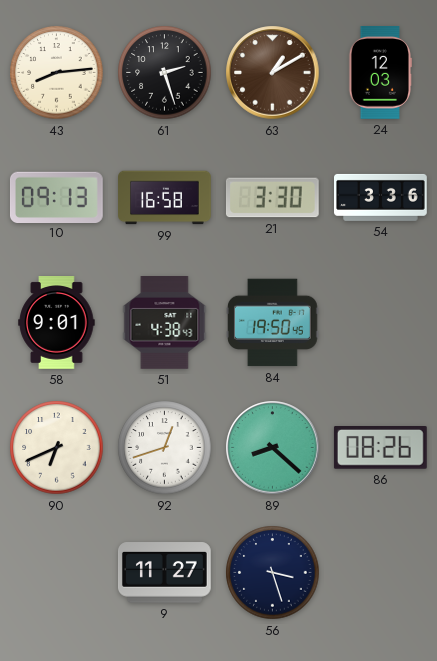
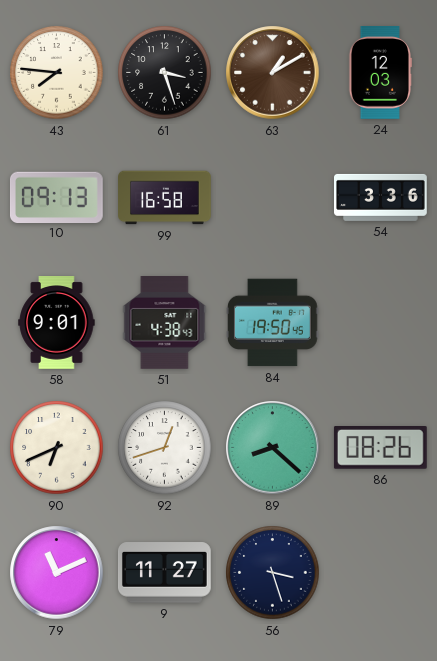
43: 8:14 -> 7:46
61: 2:27 -> 3:27
21: 3:30 -> none
79: none -> 11:11
